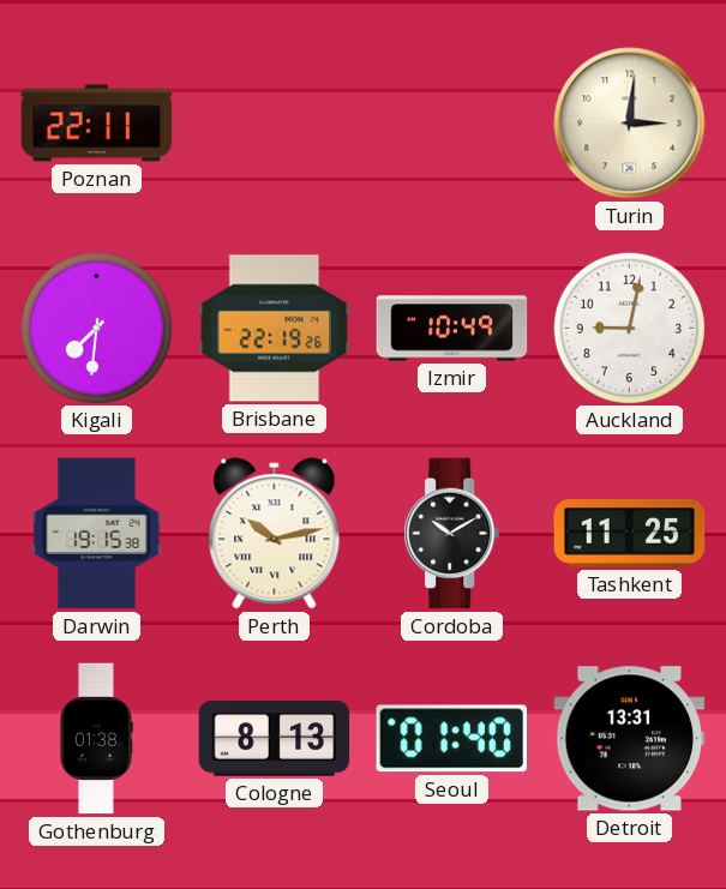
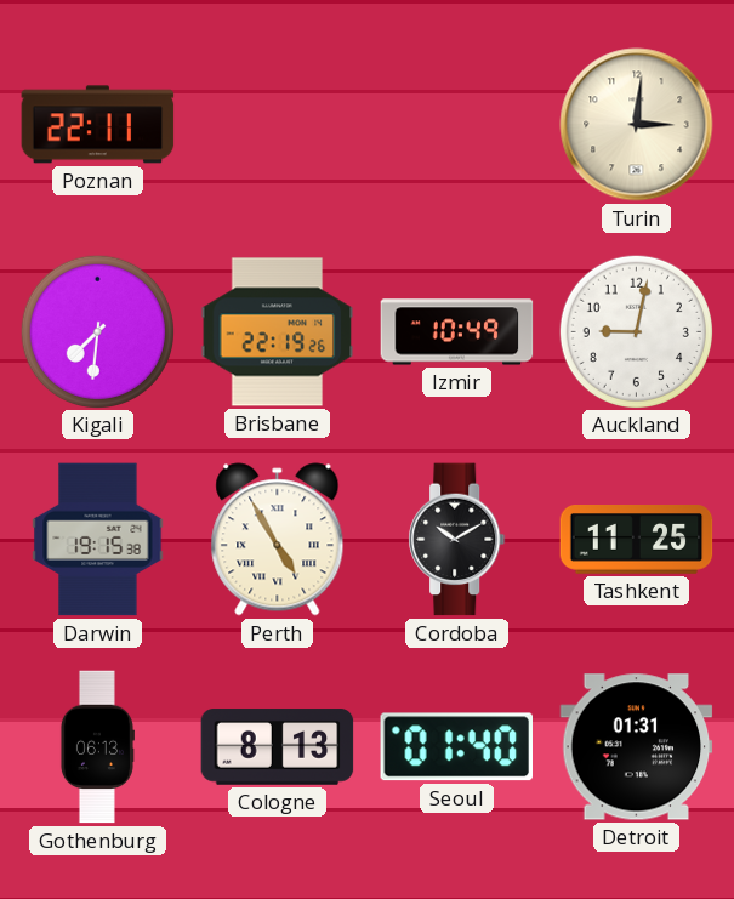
Perth: 10:13 -> 4:55
Gothenburg: 01:38 -> 06:13
Detroit: 13:31 -> 01:31
